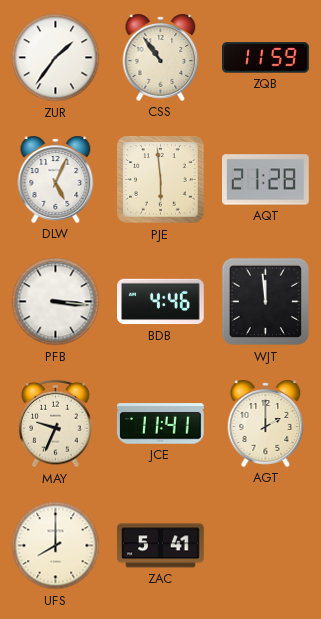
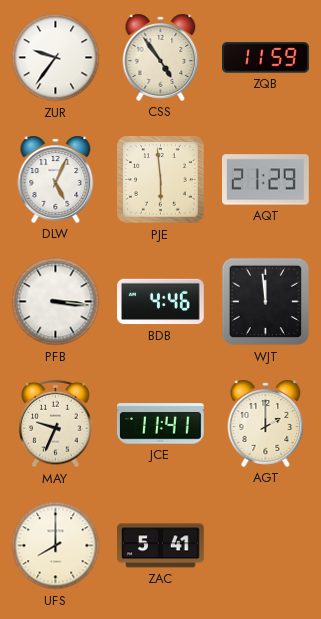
ZUR: 1:36 -> 9:36
CSS: 10:54 -> 4:54
AQT: 21:28 -> 21:29
